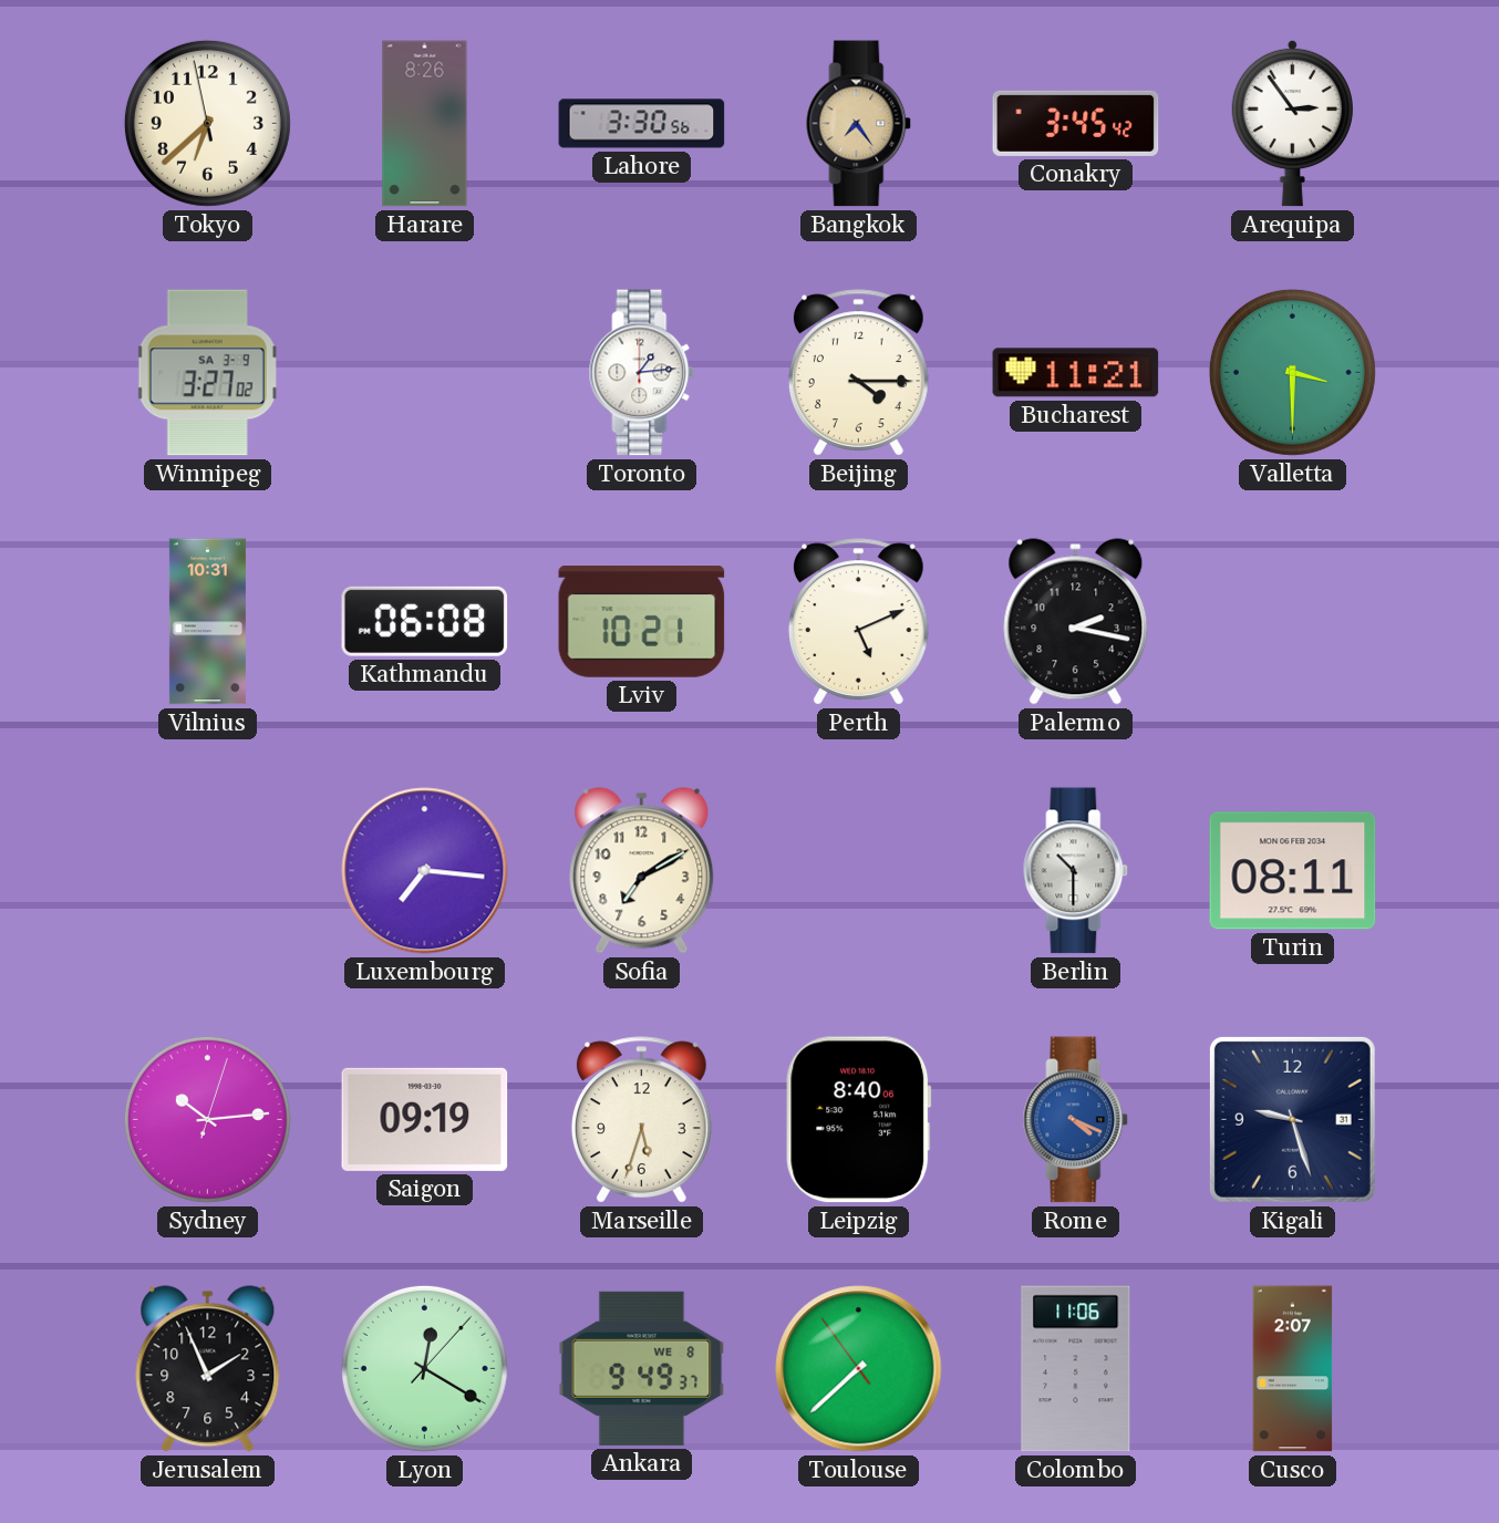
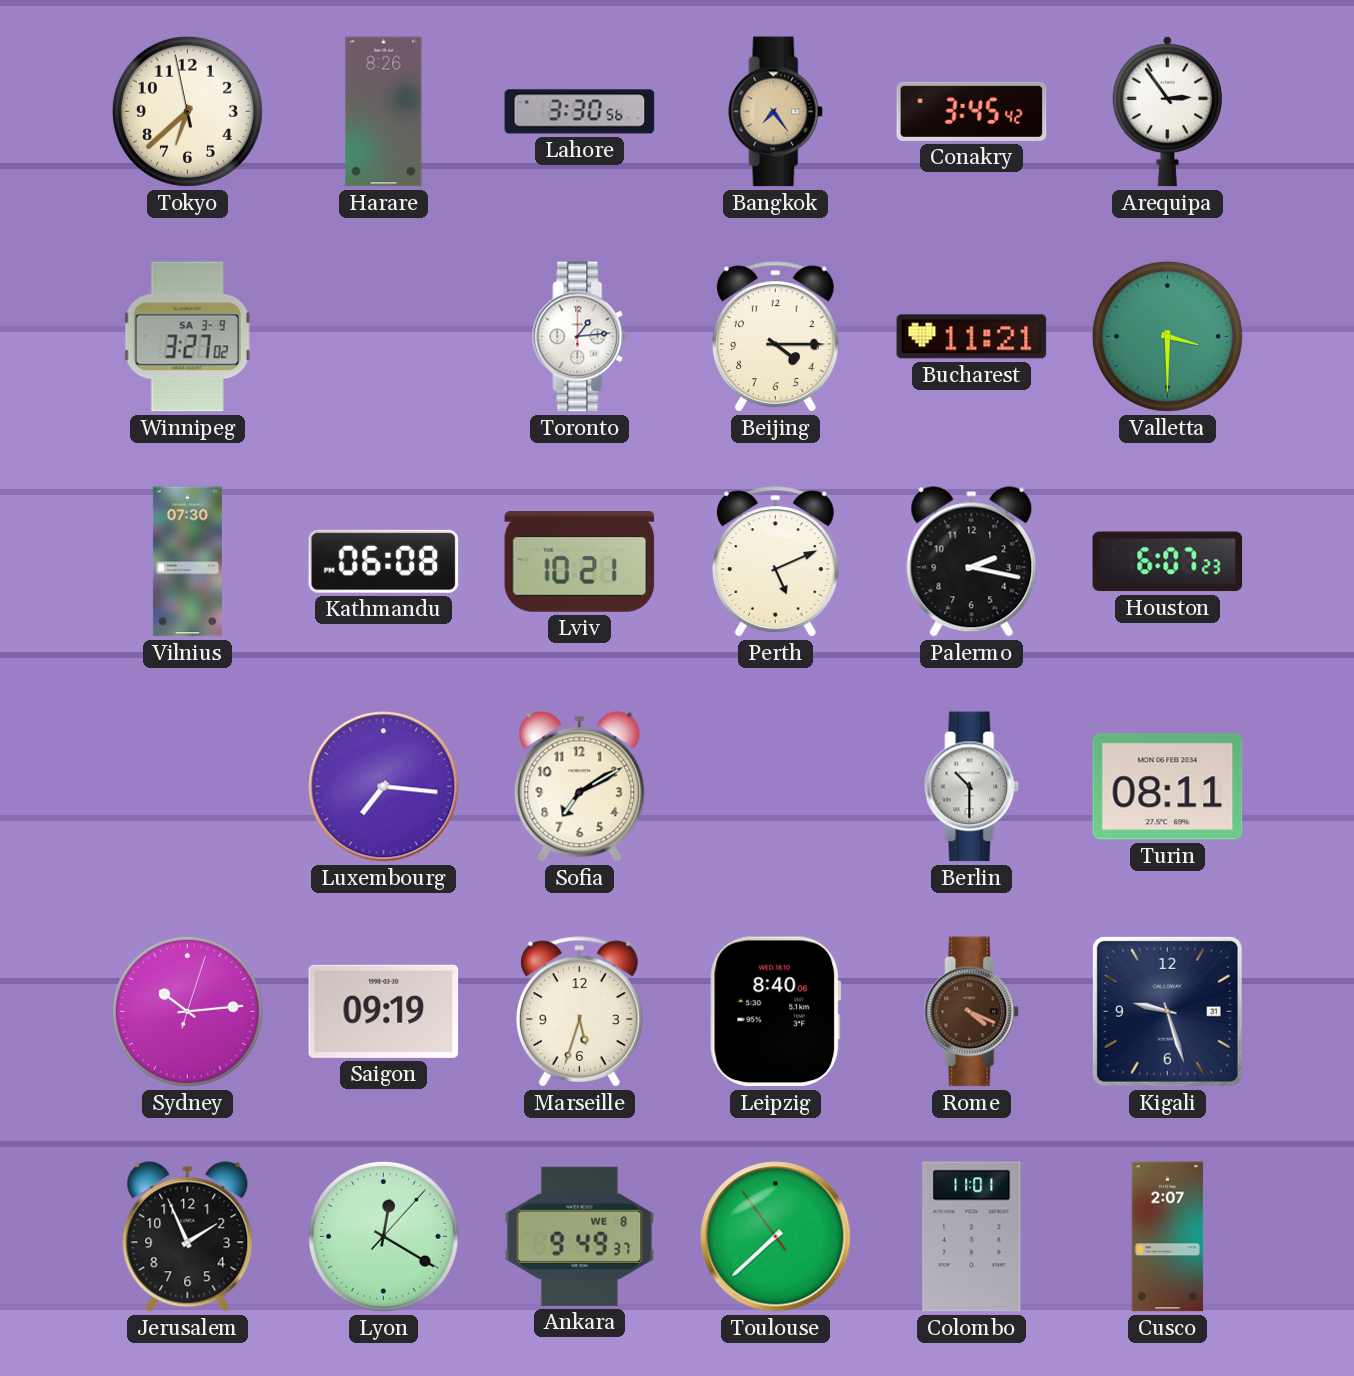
Vilnius: 10:31 -> 07:30
Houston: none -> 6:07
Rome dial: blue -> brown
Colombo: 11:06 -> 11:01
